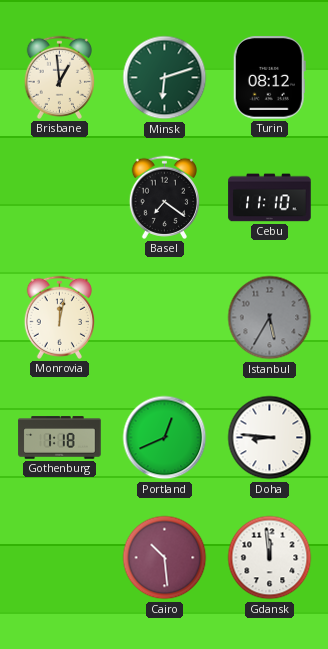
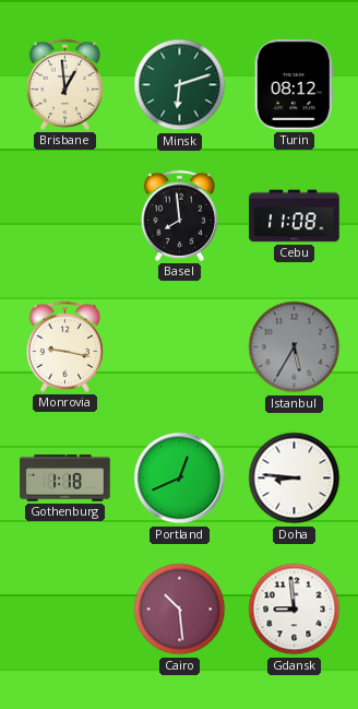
Basel: 7:21 -> 7:59
Cebu: 11:10 -> 11:08
Monrovia: 12:02 -> 9:17
Gdansk: 11:59 -> 8:59
